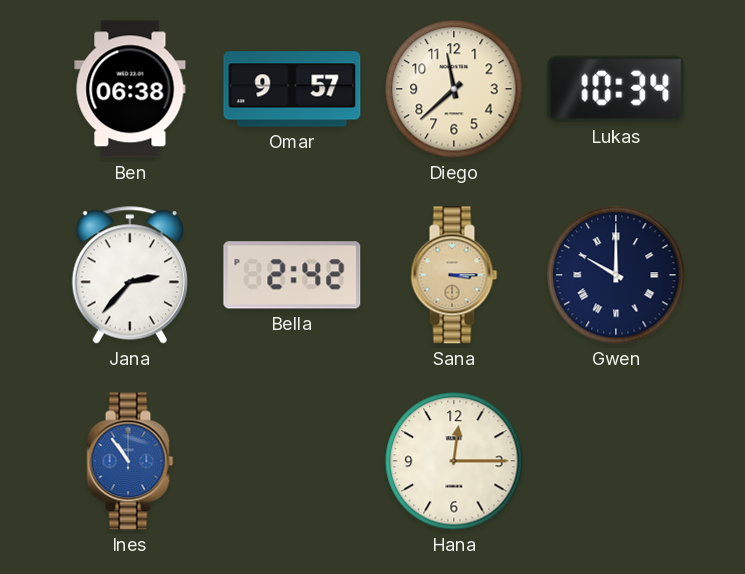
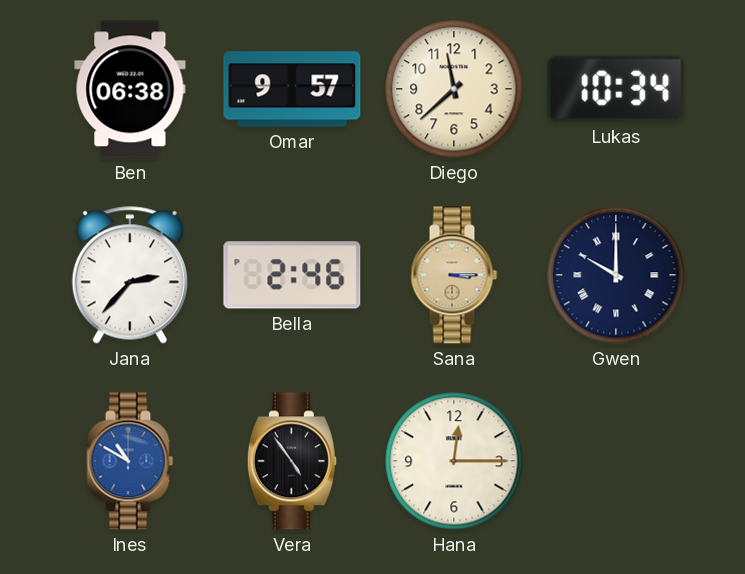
Bella: 2:42 -> 2:46
Ines: 10:54 -> 10:50
Vera: none -> 4:54
